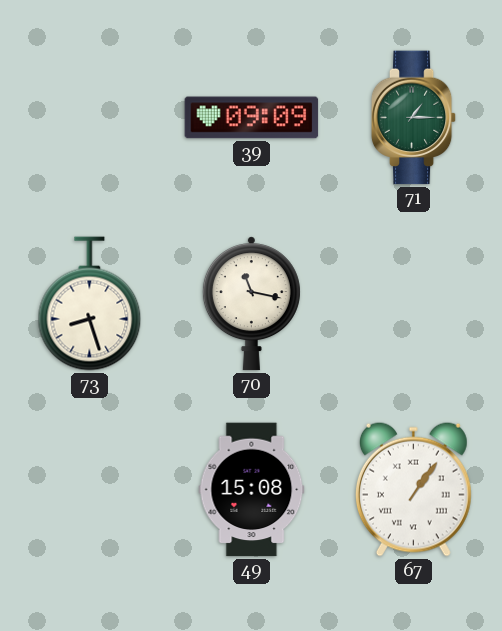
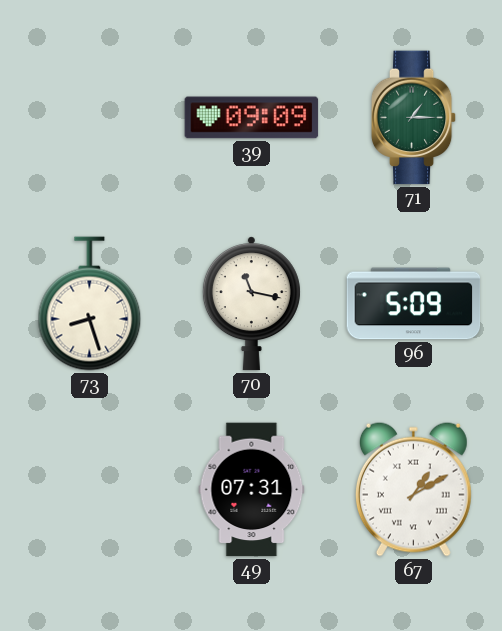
96: none -> 5:09
49: 15:08 -> 07:31
67: 1:06 -> 1:10
